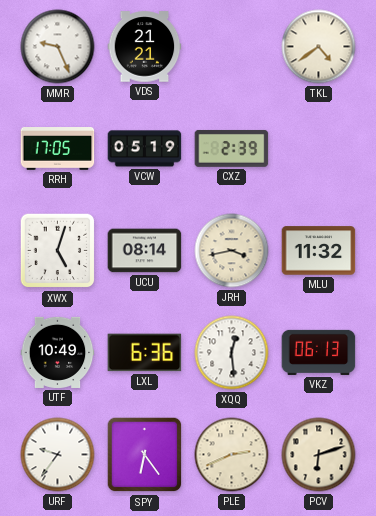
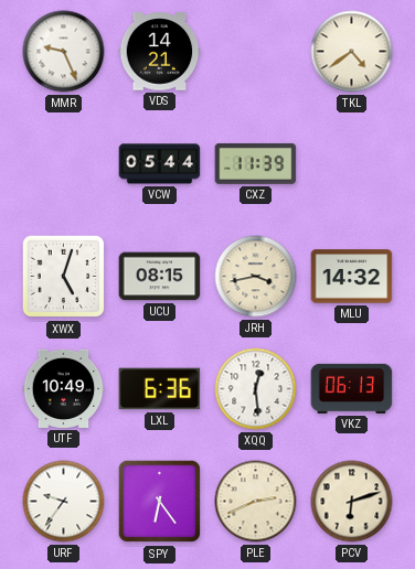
VDS: 21:21 -> 14:21
RRH: 17:05 -> none
VCW: 05:19 -> 05:44
CXZ: 2:39 -> 11:39
UCU: 08:14 -> 08:15
MLU: 11:32 -> 14:32
